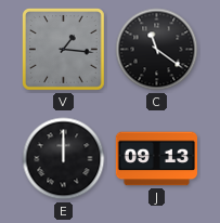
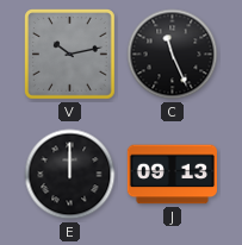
V: 1:16 -> 10:13
C: 11:21 -> 11:26
